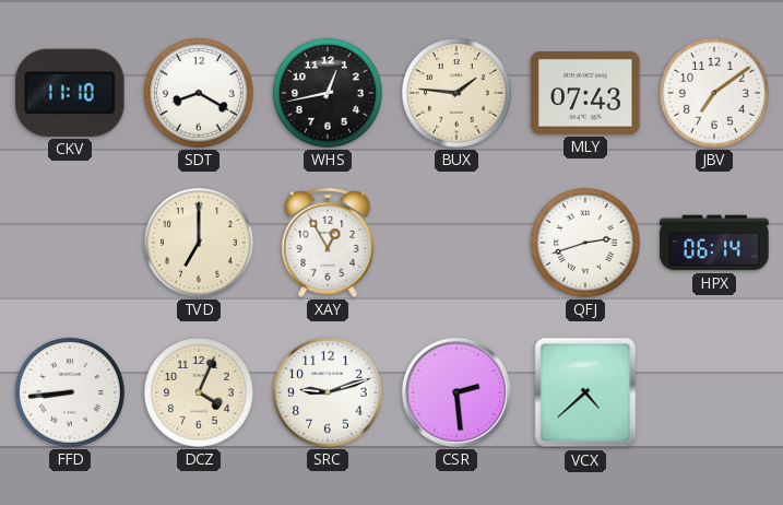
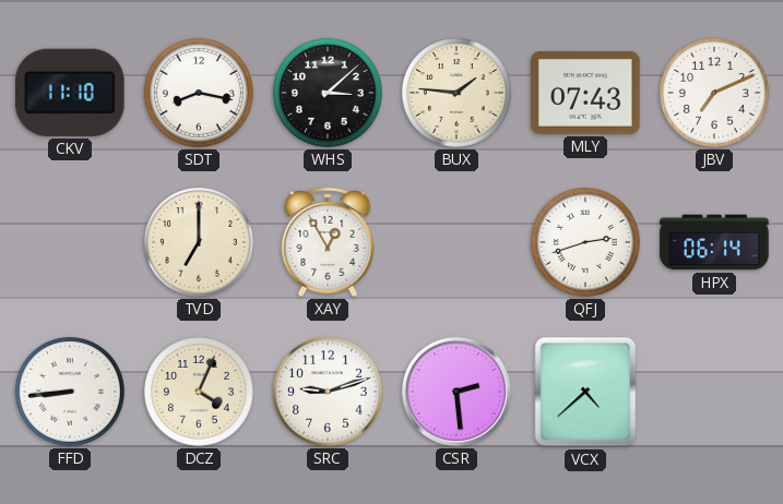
SDT: 8:20 -> 8:17
WHS: 12:43 -> 3:08
JBV: 7:09 -> 7:11
